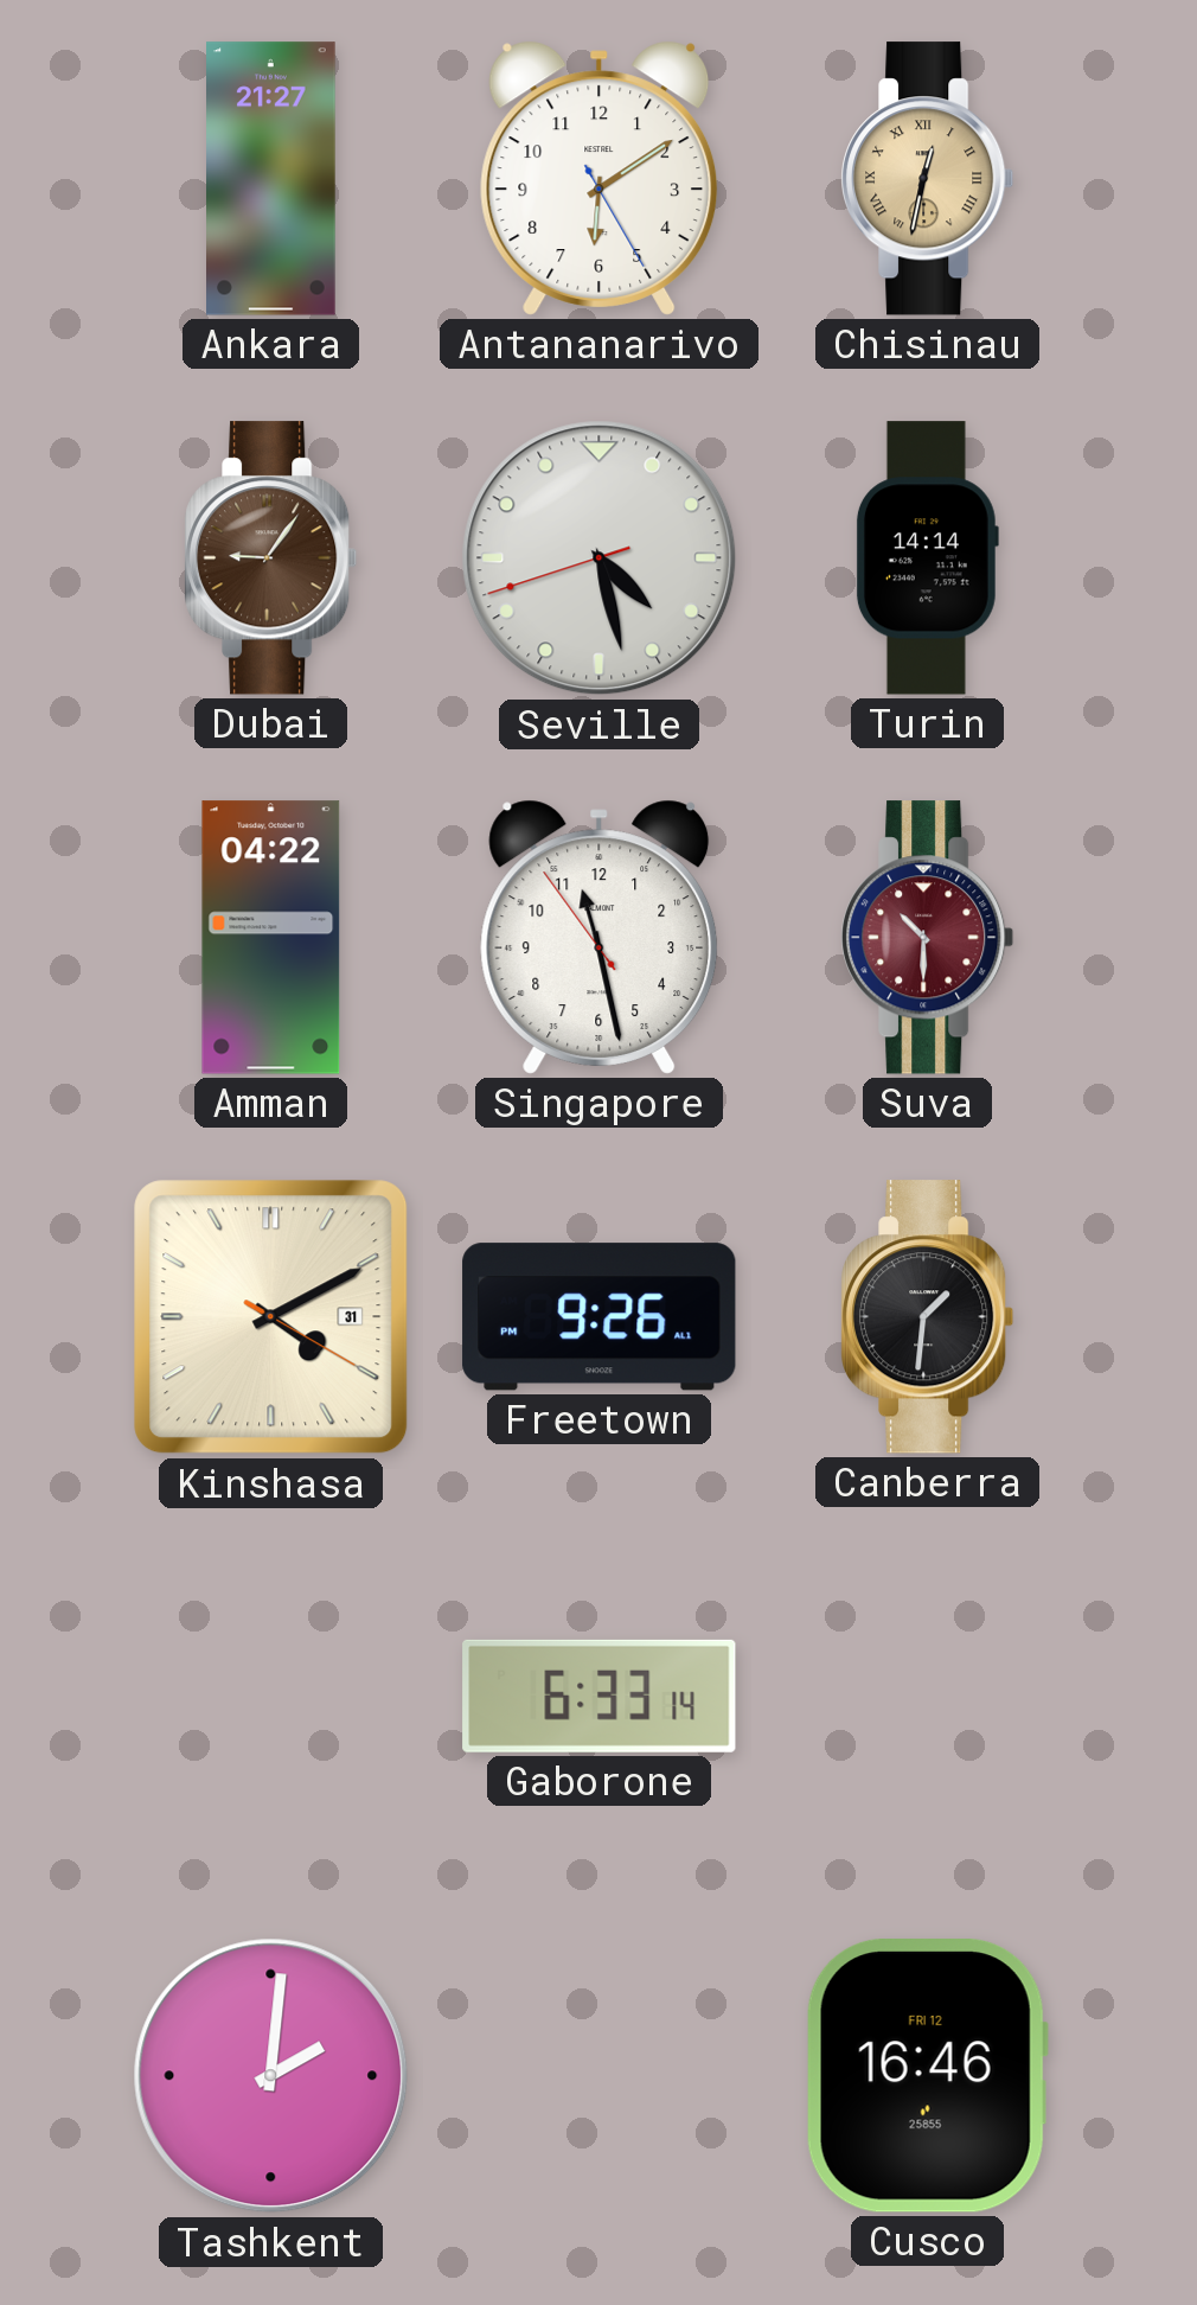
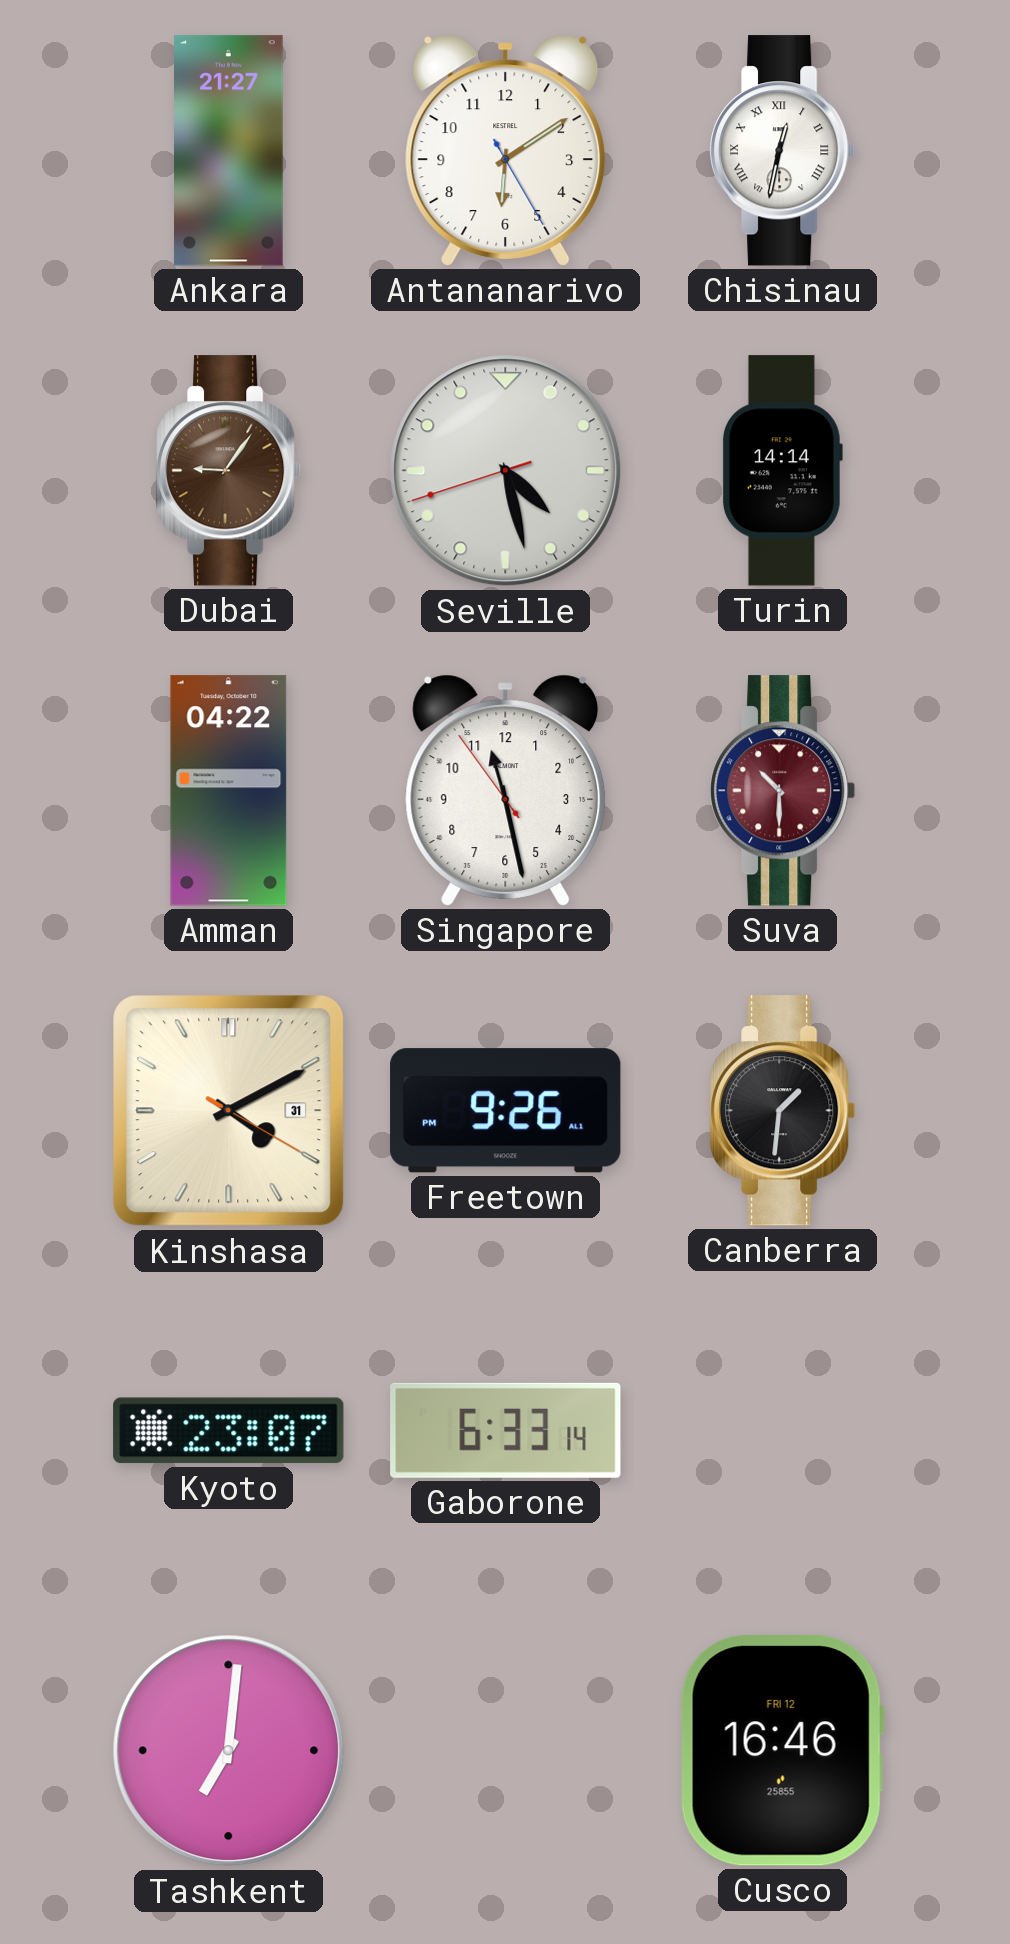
Chisinau dial: champagne -> white
Kyoto: none -> 23:07
Tashkent: 2:01 -> 7:01
